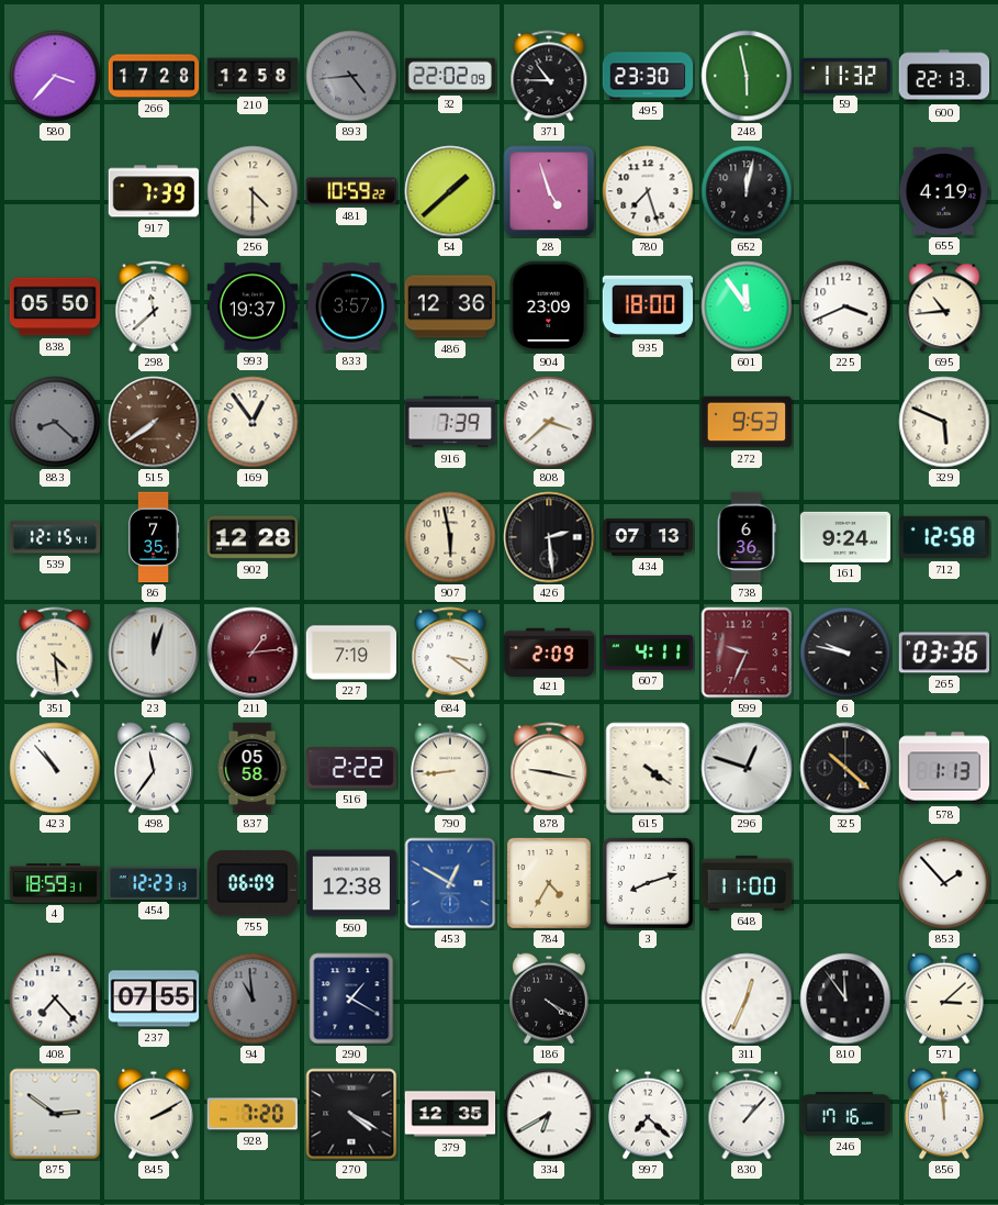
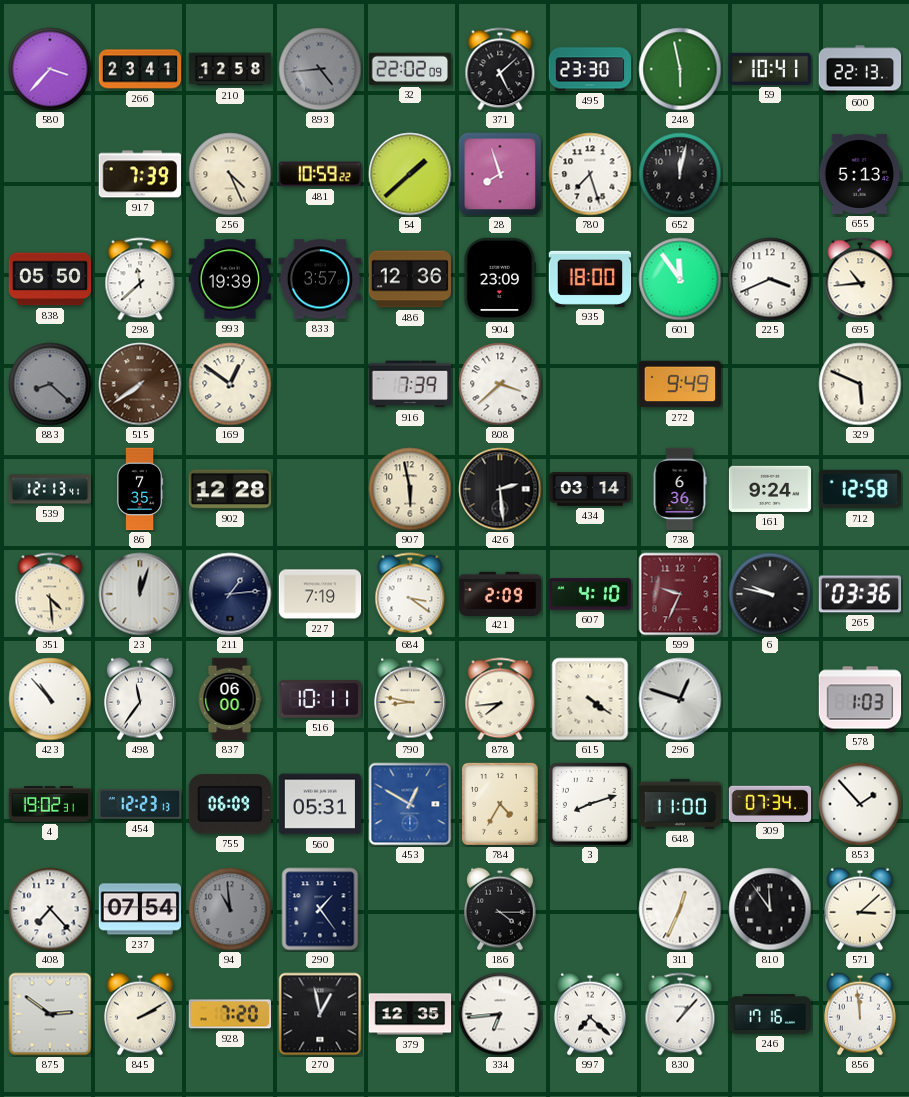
266: 17:28 -> 23:41
371: 10:45 -> 5:08
59: 11:32 -> 10:41
256: 4:30 -> 4:26
28: 4:57 -> 7:57
655: 4:19 -> 5:13
993: 19:37 -> 19:39
169: 12:54 -> 12:51
272: 9:53 -> 9:49
539: 12:15 -> 12:13
434: 07:13 -> 03:14
211 dial: burgundy -> navy
607: 4:11 -> 4:10
837: 05:58 -> 06:00
516: 2:22 -> 10:11
790: 8:44 -> 8:47
878: 9:17 -> 7:44
325: 10:22 -> none
578: 1:13 -> 1:03
4: 18:59 -> 19:02
560: 12:38 -> 05:31
309: none -> 07:34
237: 07:55 -> 07:54
290: 1:20 -> 1:24
186: 4:20 -> 4:15
270: 4:20 -> 12:58
334: 6:40 -> 6:44
